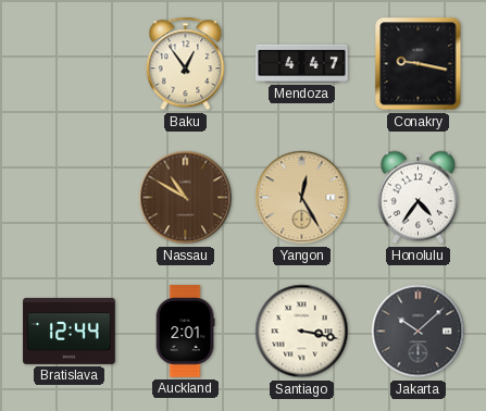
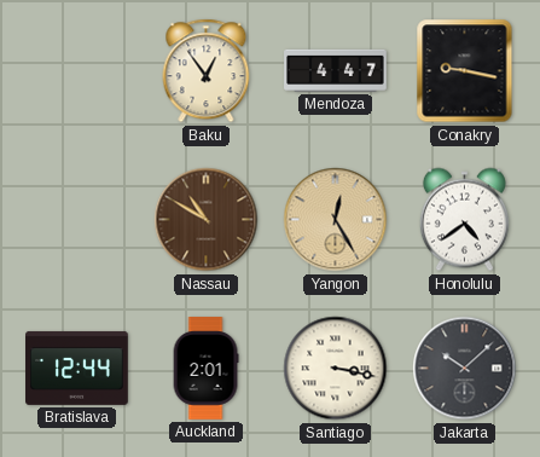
Honolulu: 4:36 -> 4:39
